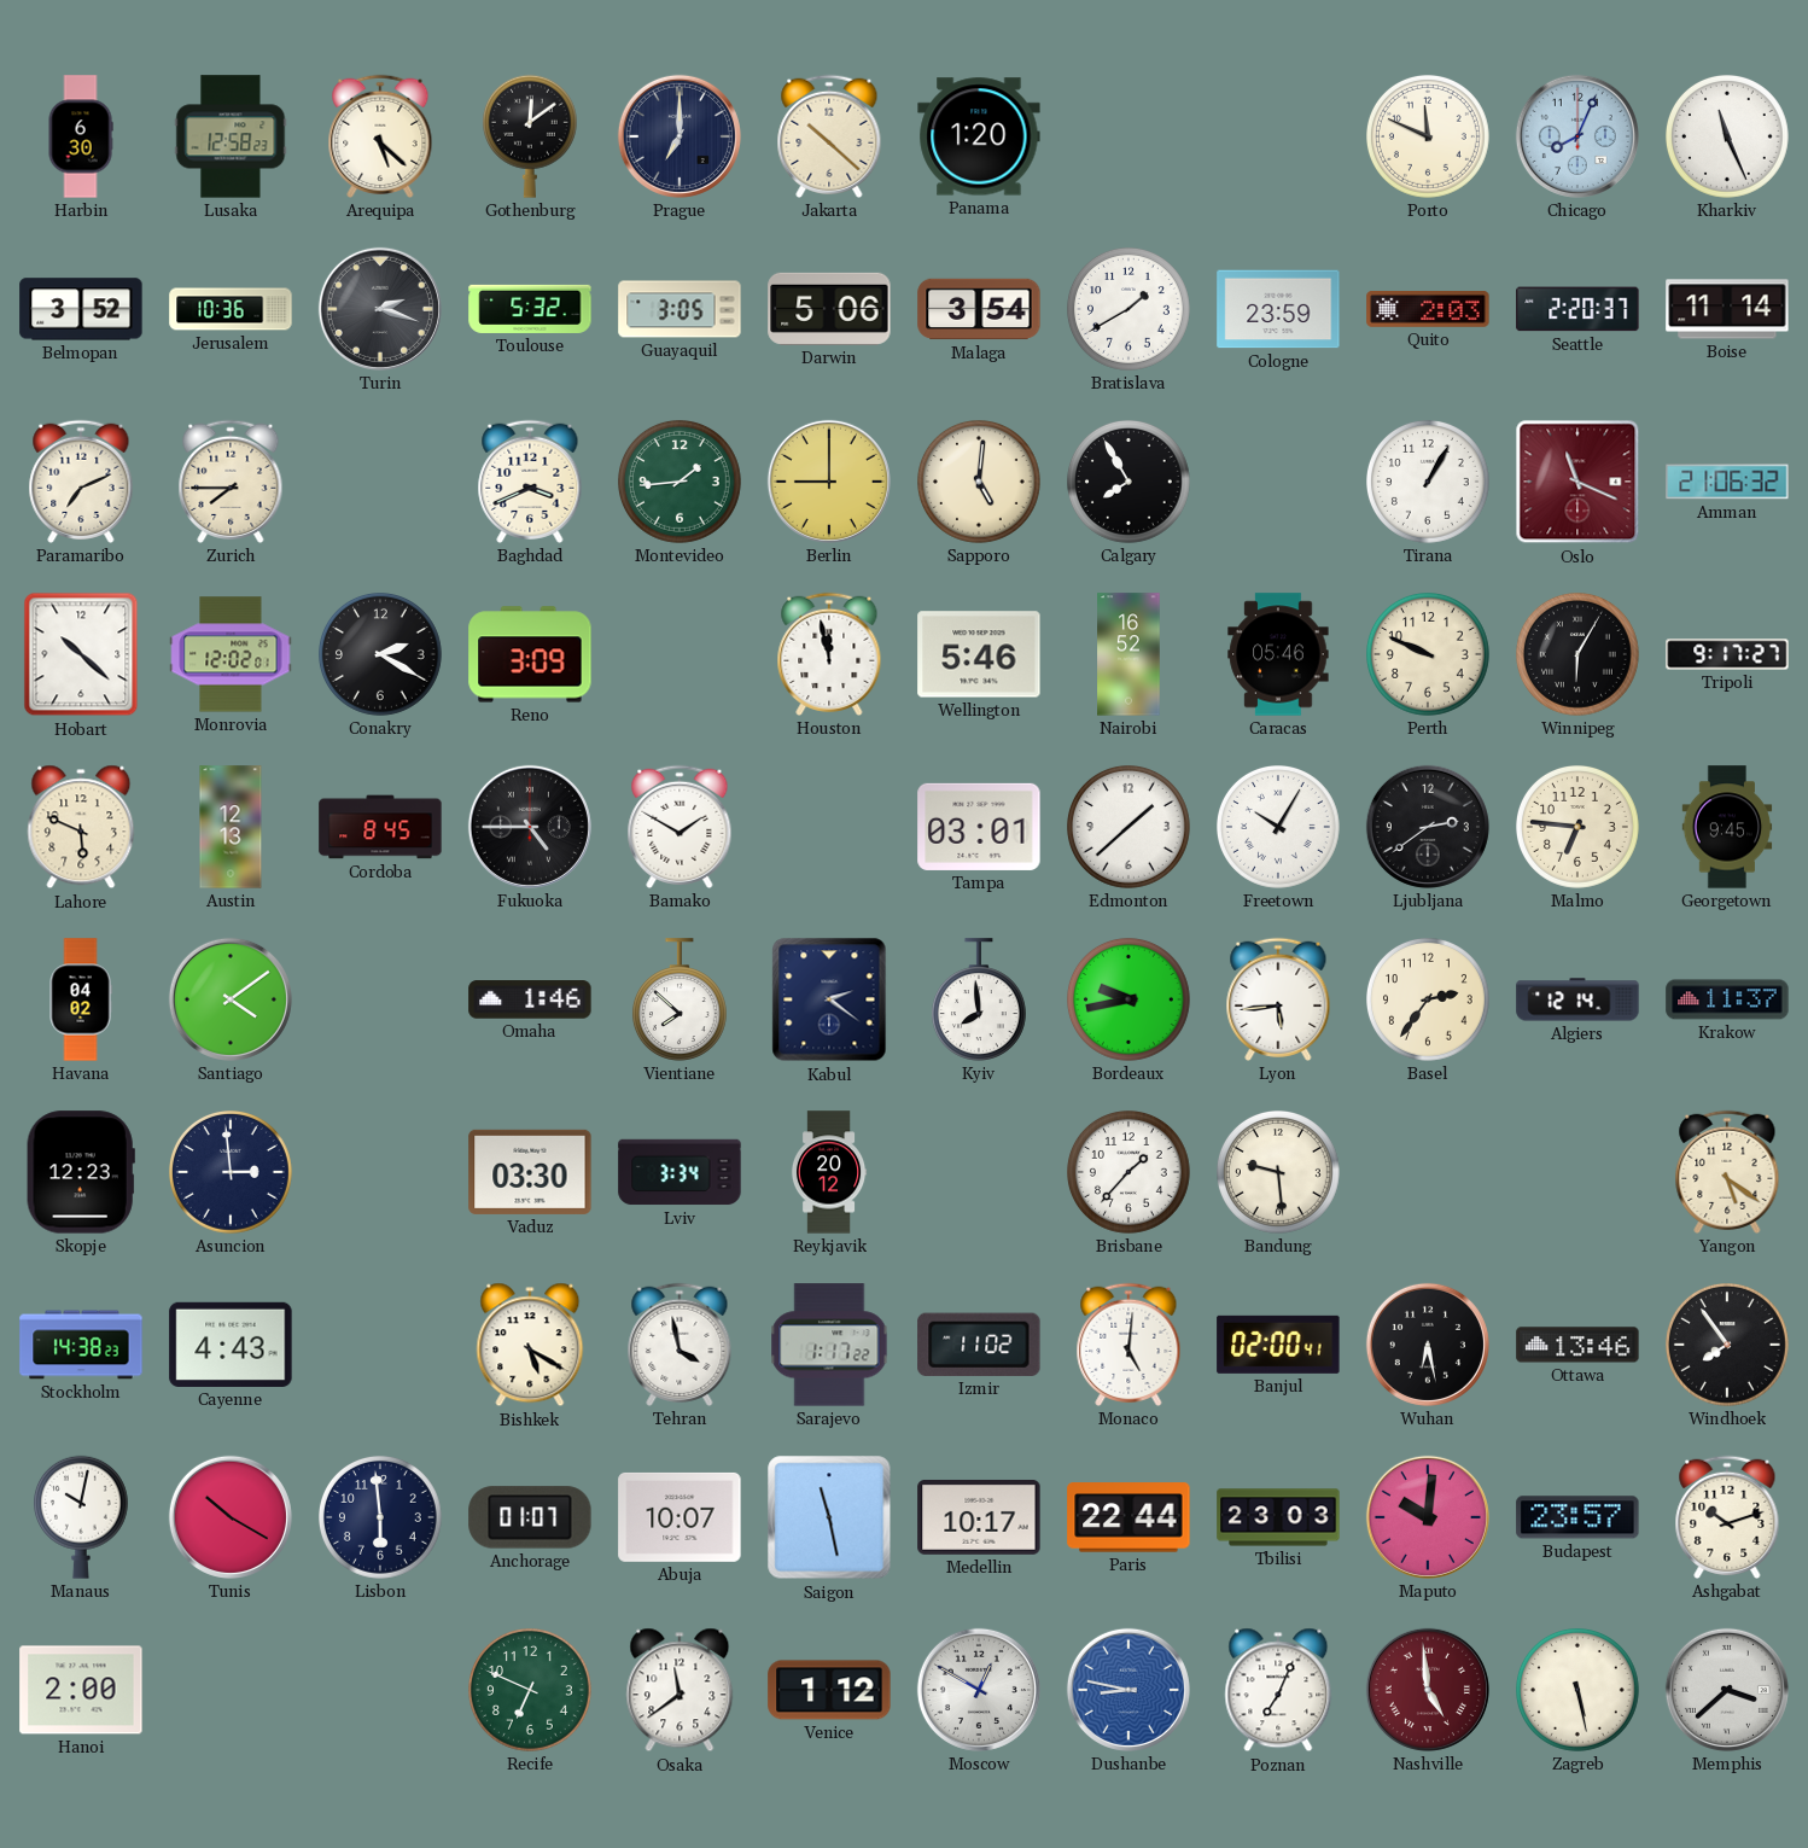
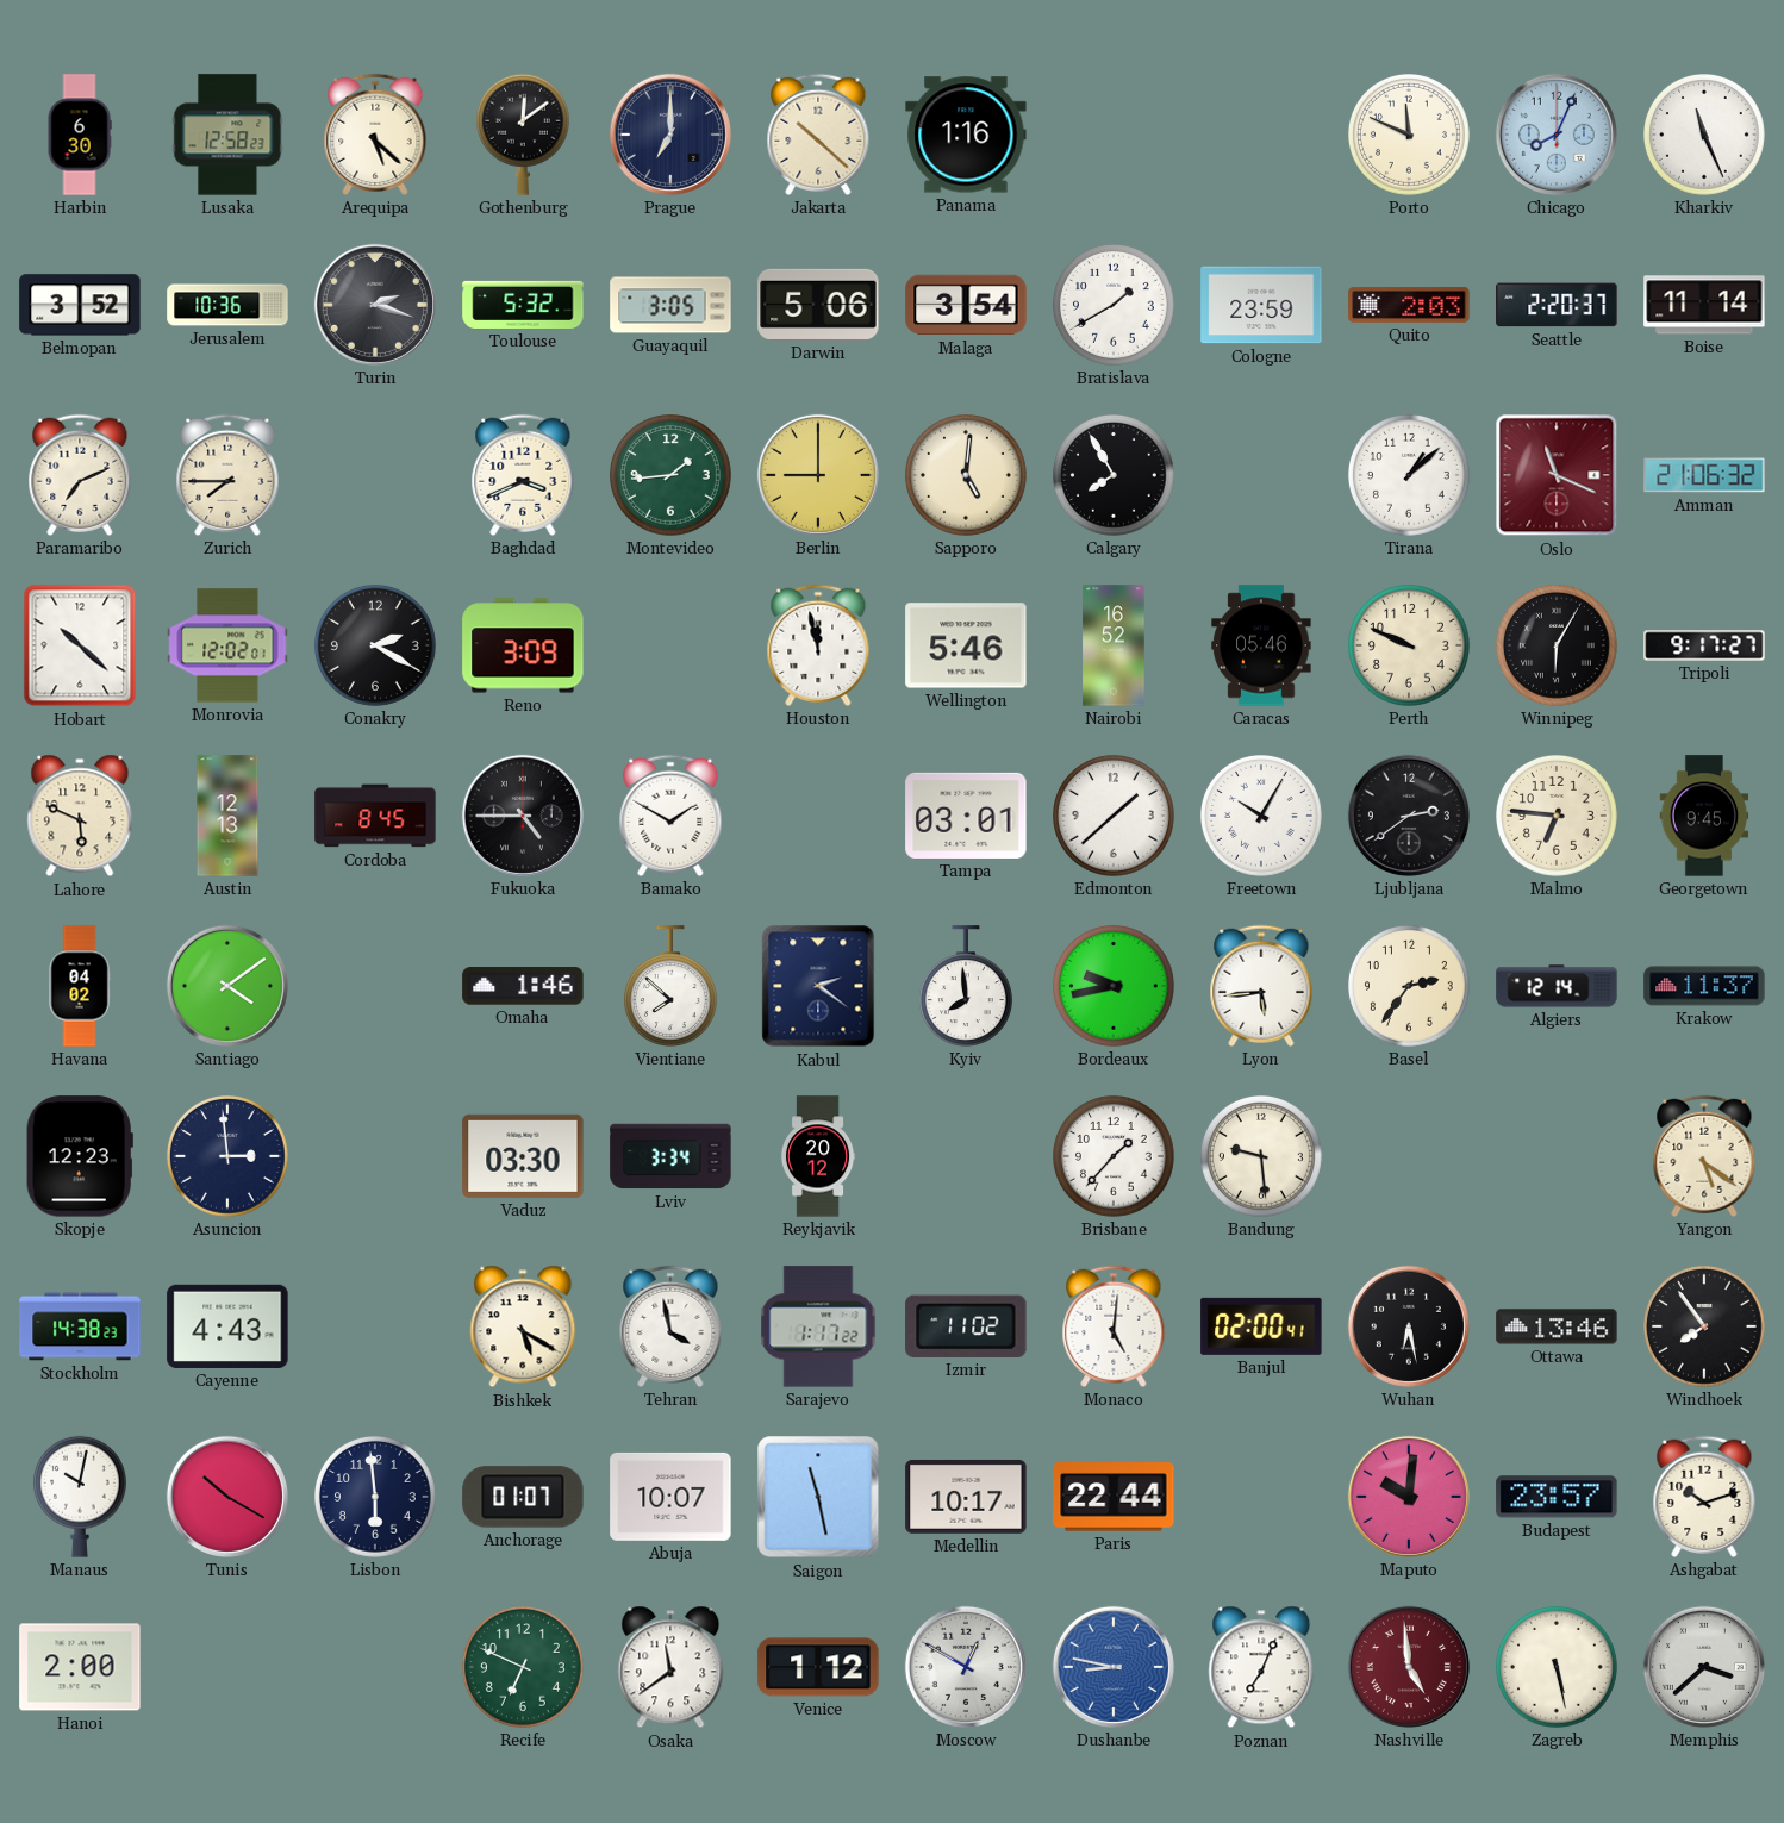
Panama: 1:20 -> 1:16
Tirana: 1:05 -> 1:08
Tbilisi: 23:03 -> none
